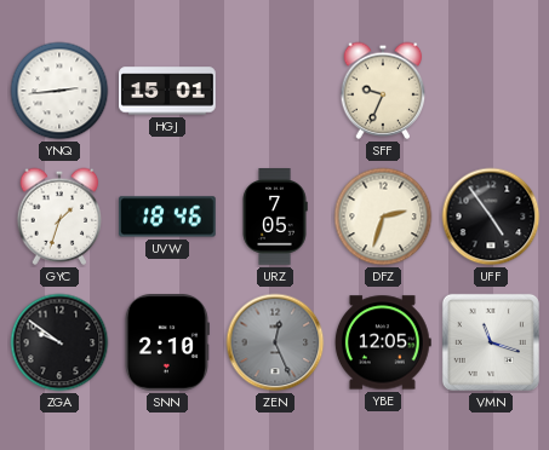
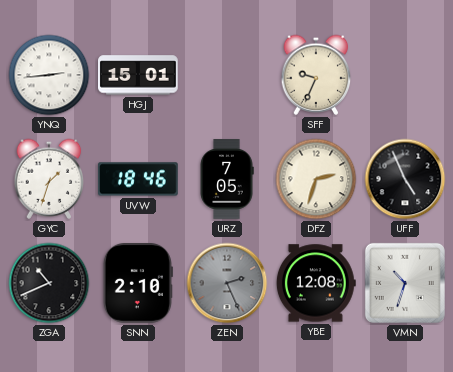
UFF: 4:54 -> 4:56
ZGA: 9:51 -> 10:41
ZEN: 12:26 -> 2:26
YBE: 12:05 -> 12:08
VMN: 11:18 -> 10:33
